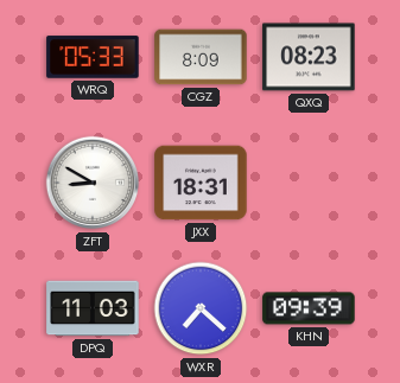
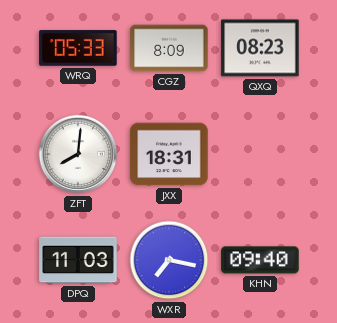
ZFT: 8:50 -> 8:01
WXR: 7:22 -> 7:17
KHN: 09:39 -> 09:40
